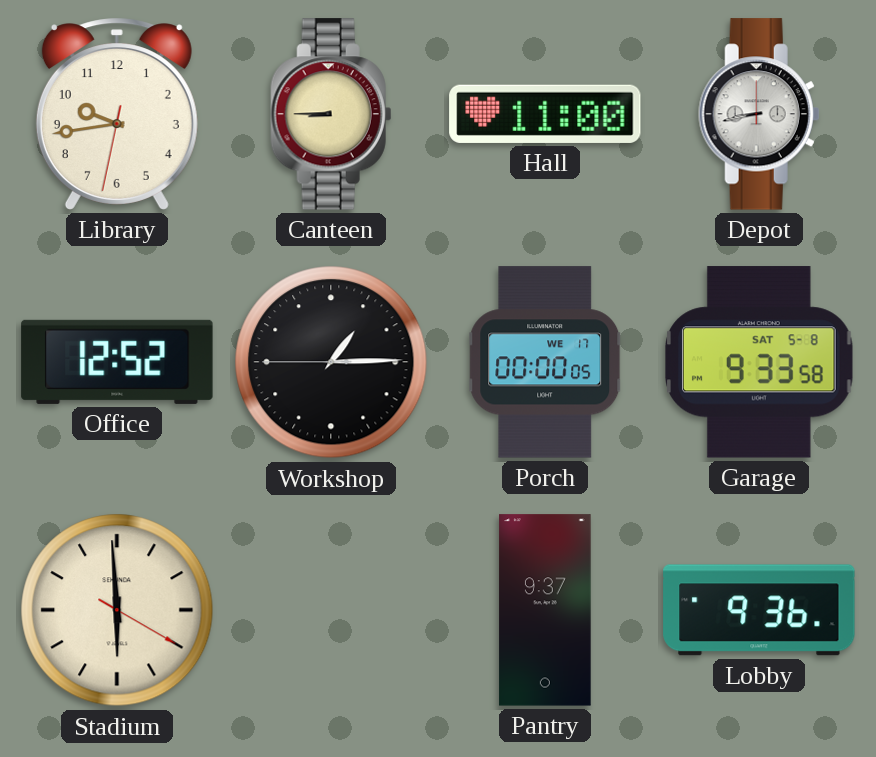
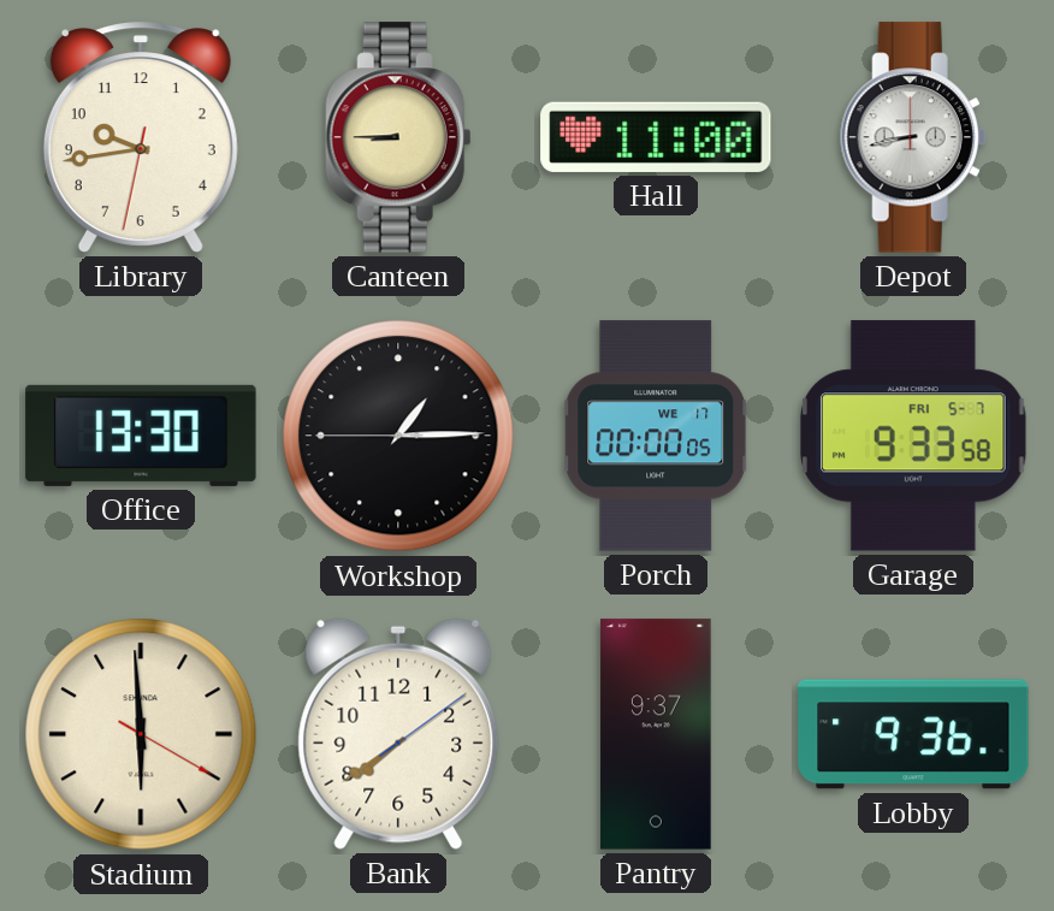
Office: 12:52 -> 13:30
Garage date: SAT 5-8 -> FRI 5-7
Bank: none -> 7:39
